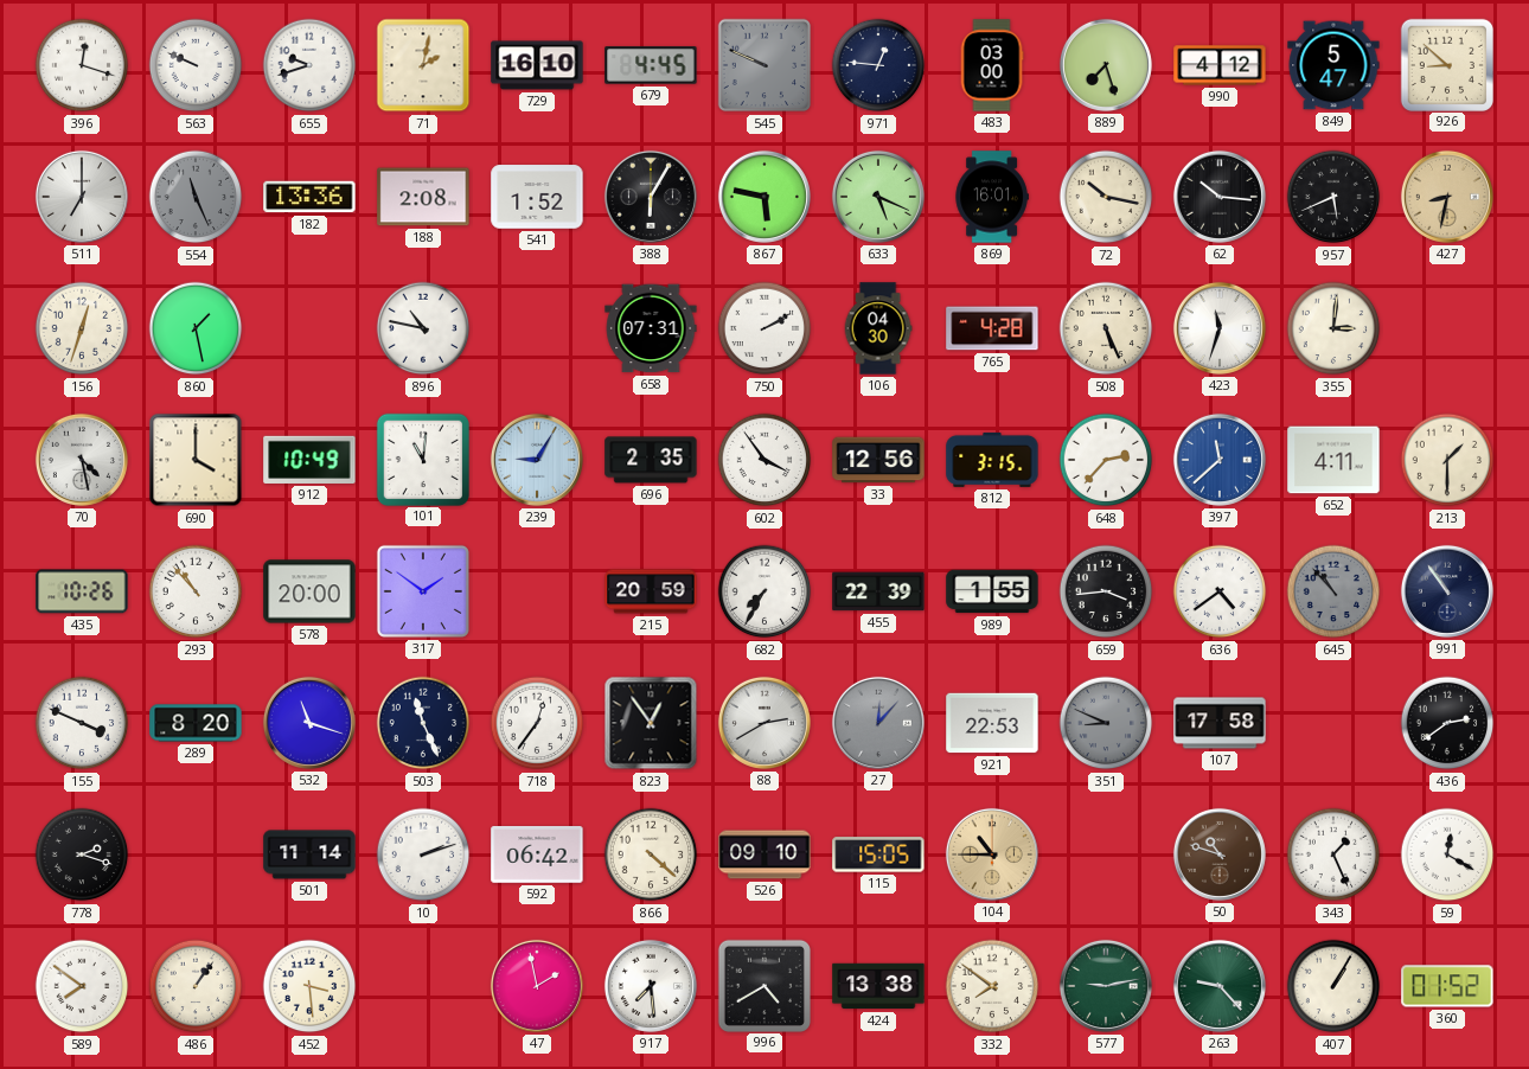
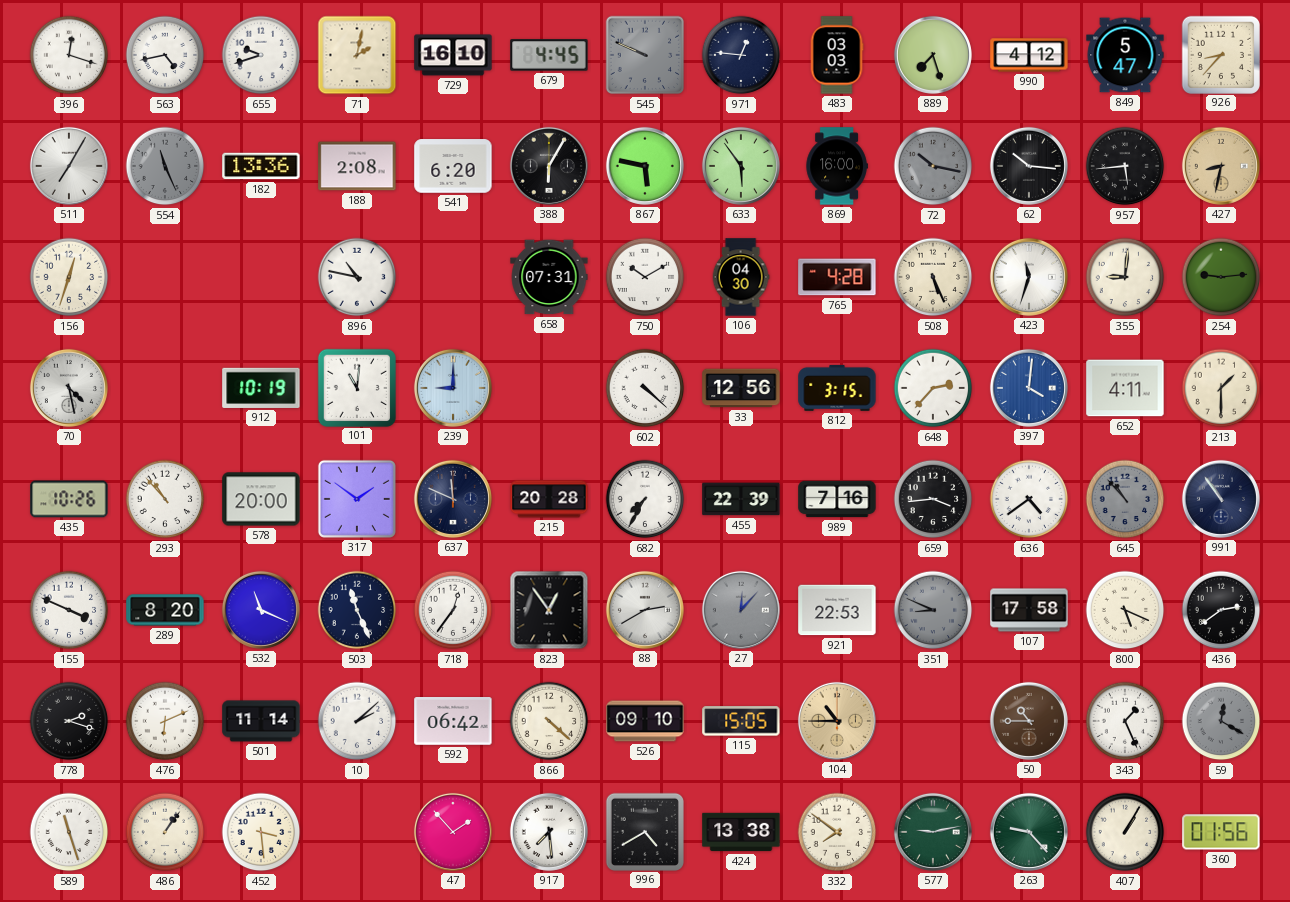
563: 9:49 -> 4:43
483: 03:00 -> 03:03
926: 8:52 -> 8:37
511: 7:00 -> 7:05
541: 1:52 -> 6:20
633: 5:19 -> 5:54
869: 16:01 -> 16:00
72 dial: cream -> grey
957: 5:41 -> 5:44
860: 1:28 -> none
750: 2:10 -> 10:10
355: 3:01 -> 9:01
254: none -> 9:14
690: 4:00 -> none
912: 10:49 -> 10:19
239: 9:05 -> 9:00
696: 2:35 -> none
602: 3:54 -> 4:22
397: 11:38 -> 4:01
637: none -> 11:49
215: 20:59 -> 20:28
989: 1:55 -> 7:16
532: 11:18 -> 11:19
800: none -> 5:19
476: none -> 6:11
10: 2:12 -> 2:08
50: 10:48 -> 10:45
59 dial: white -> grey
589: 7:51 -> 11:27
47: 1:58 -> 1:53
360: 01:52 -> 01:56
